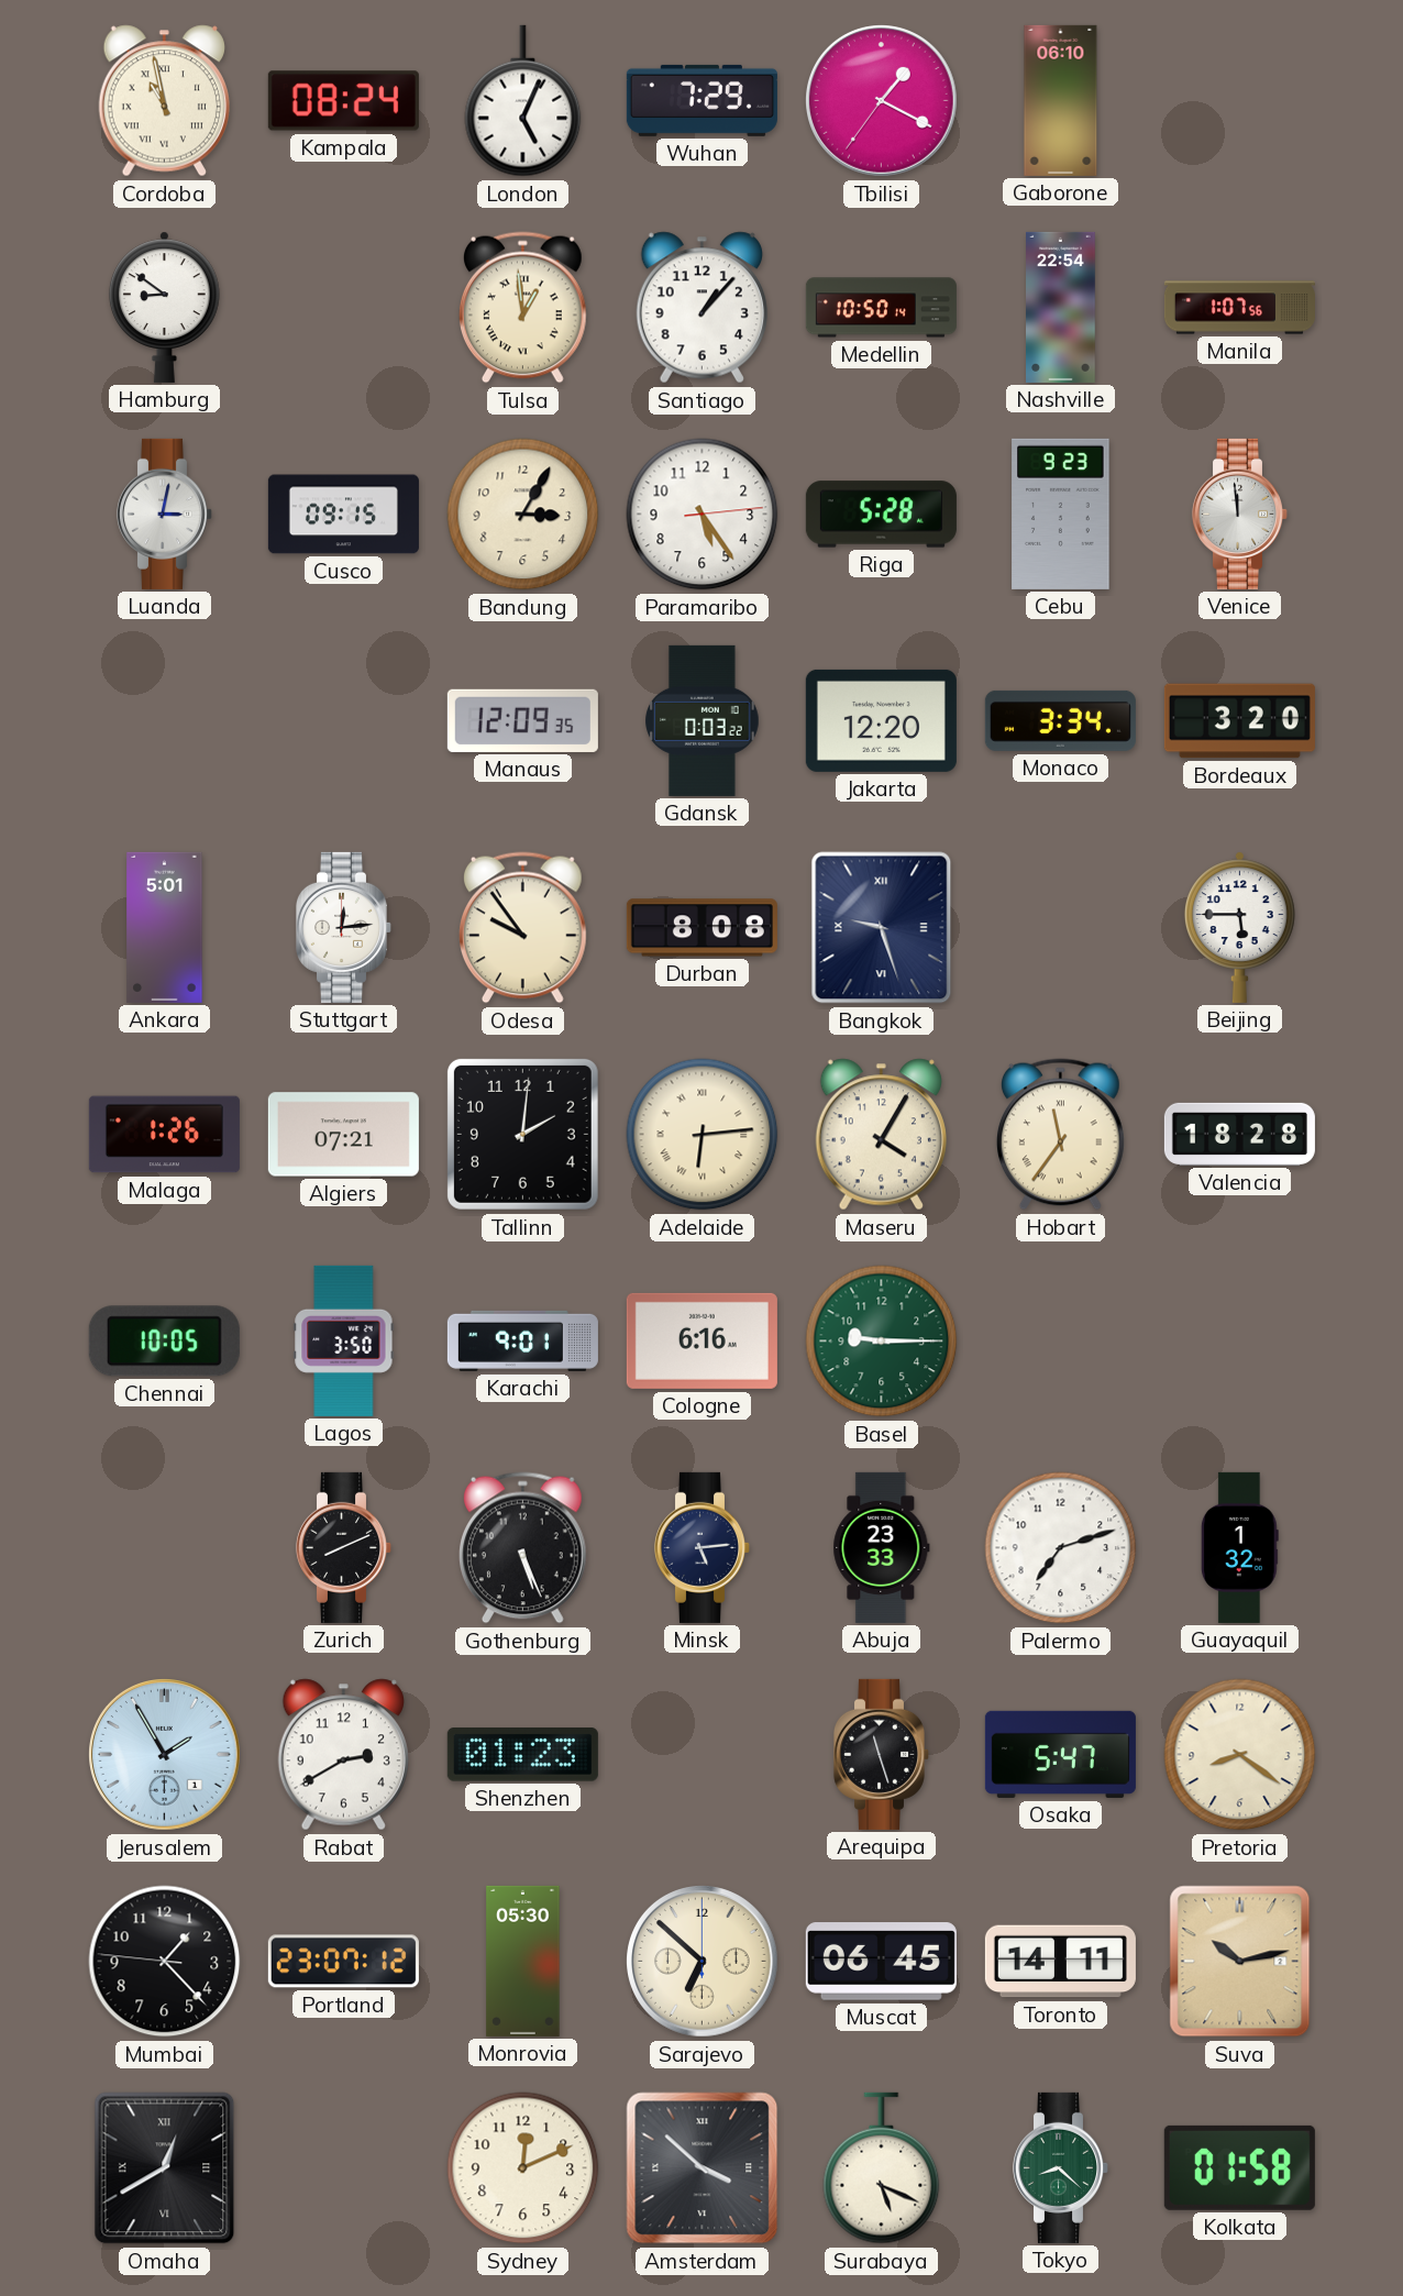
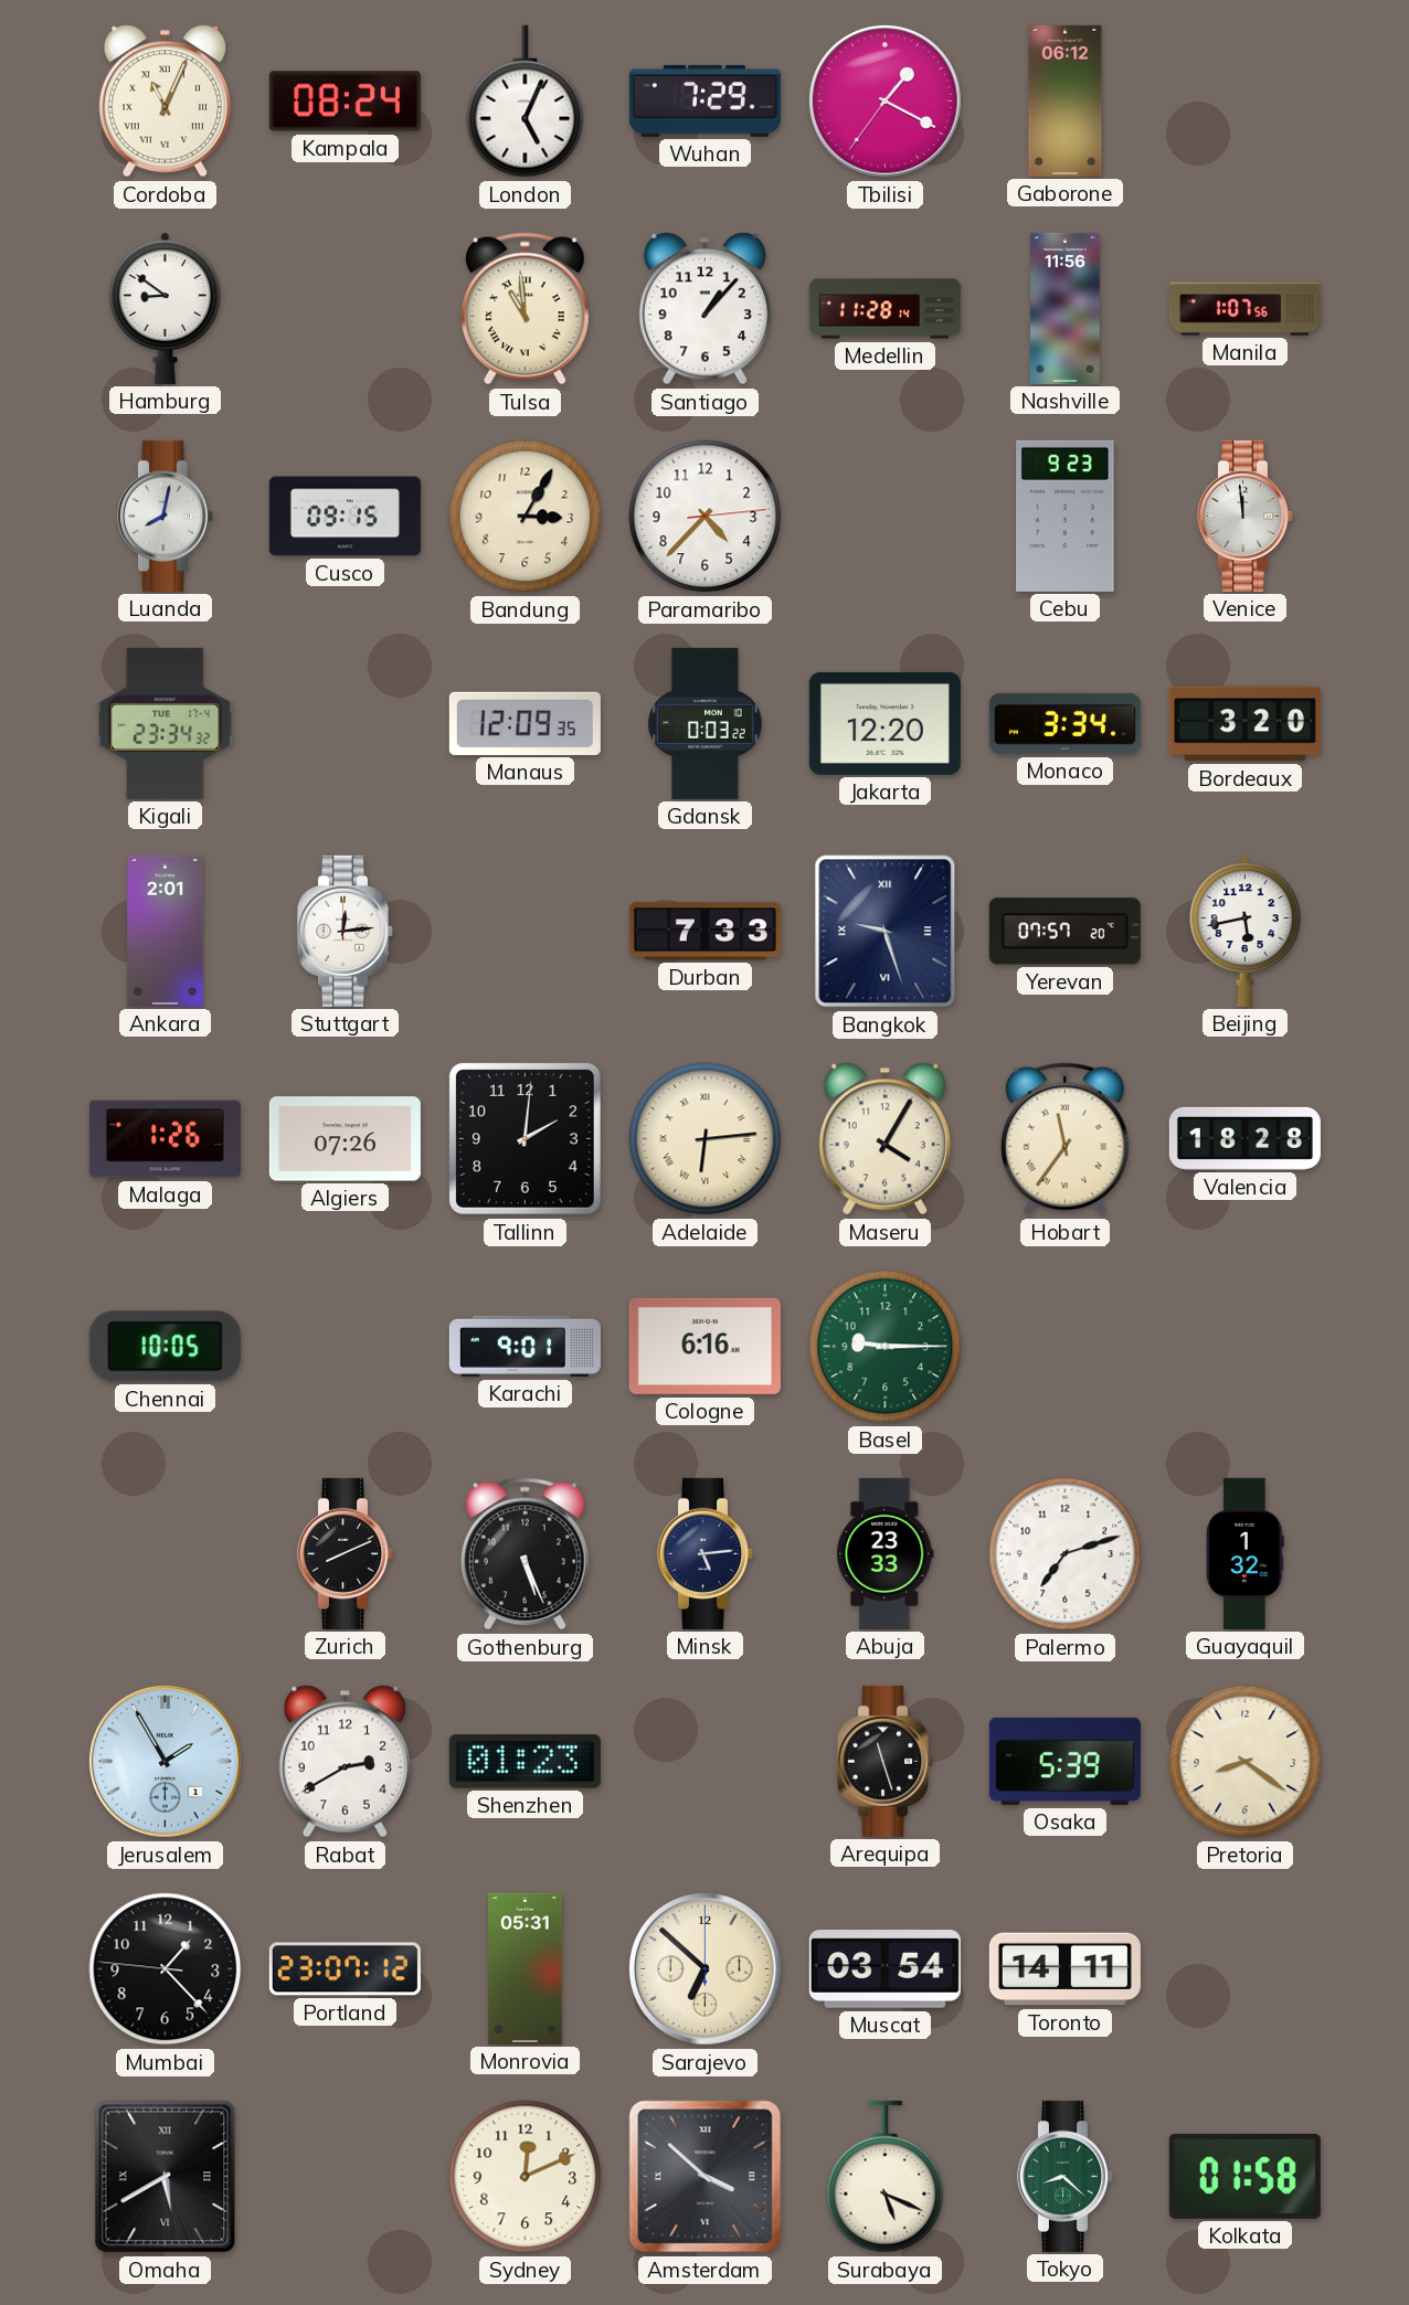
Cordoba: 10:58 -> 11:04
Gaborone: 06:10 -> 06:12
Tulsa: 12:59 -> 10:59
Medellin: 10:50 -> 11:28
Nashville: 22:54 -> 11:56
Luanda: 3:02 -> 8:02
Paramaribo: 5:24 -> 4:37
Riga: 5:28 -> none
Kigali: none -> 23:34
Ankara: 5:01 -> 2:01
Odesa: 9:54 -> none
Durban: 8:08 -> 7:33
Yerevan: none -> 07:57
Beijing: 5:45 -> 5:43
Algiers: 07:21 -> 07:26
Lagos: 3:50 -> none
Osaka: 5:47 -> 5:39
Monrovia: 05:30 -> 05:31
Muscat: 06:45 -> 03:54
Suva: 10:13 -> none
Omaha: 12:40 -> 5:40
